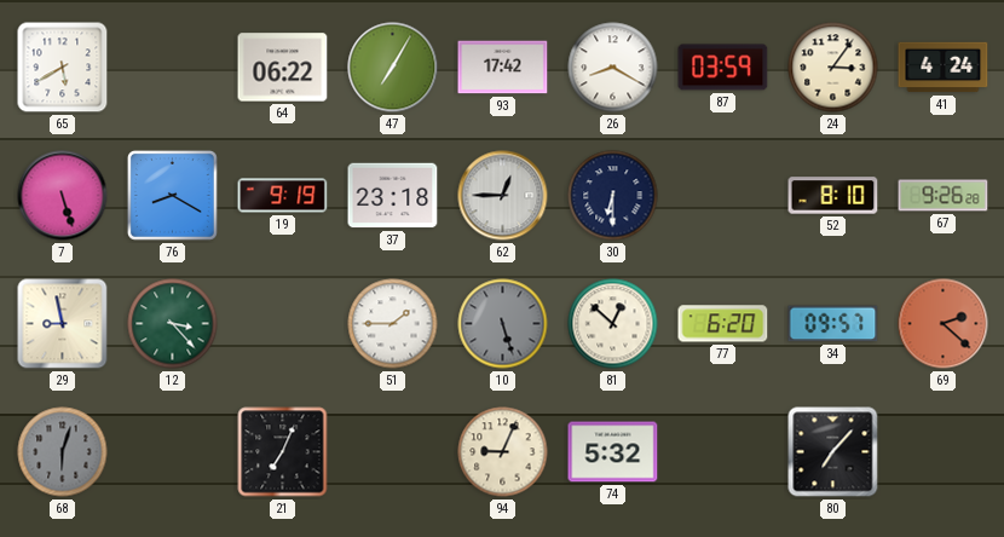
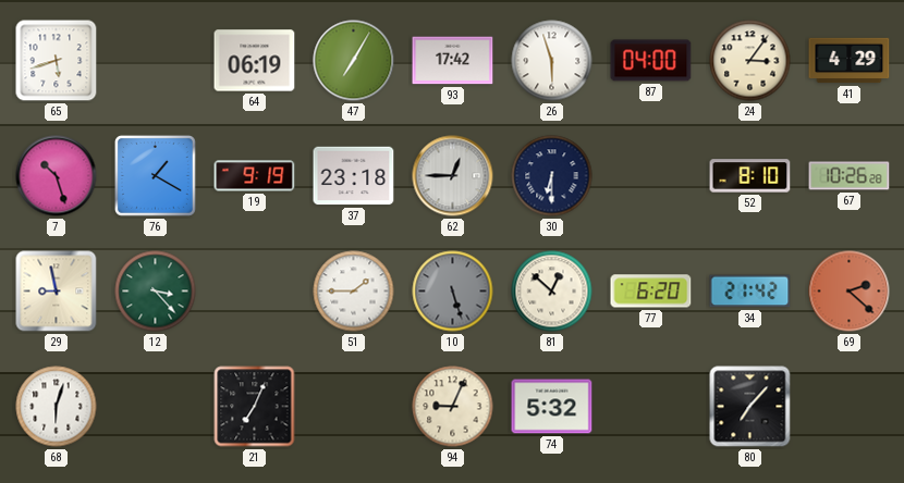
65: 5:40 -> 5:42
64: 06:22 -> 06:19
26: 8:20 -> 5:57
87: 03:59 -> 04:00
41: 4:24 -> 4:29
7: 5:27 -> 10:27
76: 8:20 -> 1:20
67: 9:26 -> 10:26
34: 09:57 -> 21:42
68 dial: grey -> white
